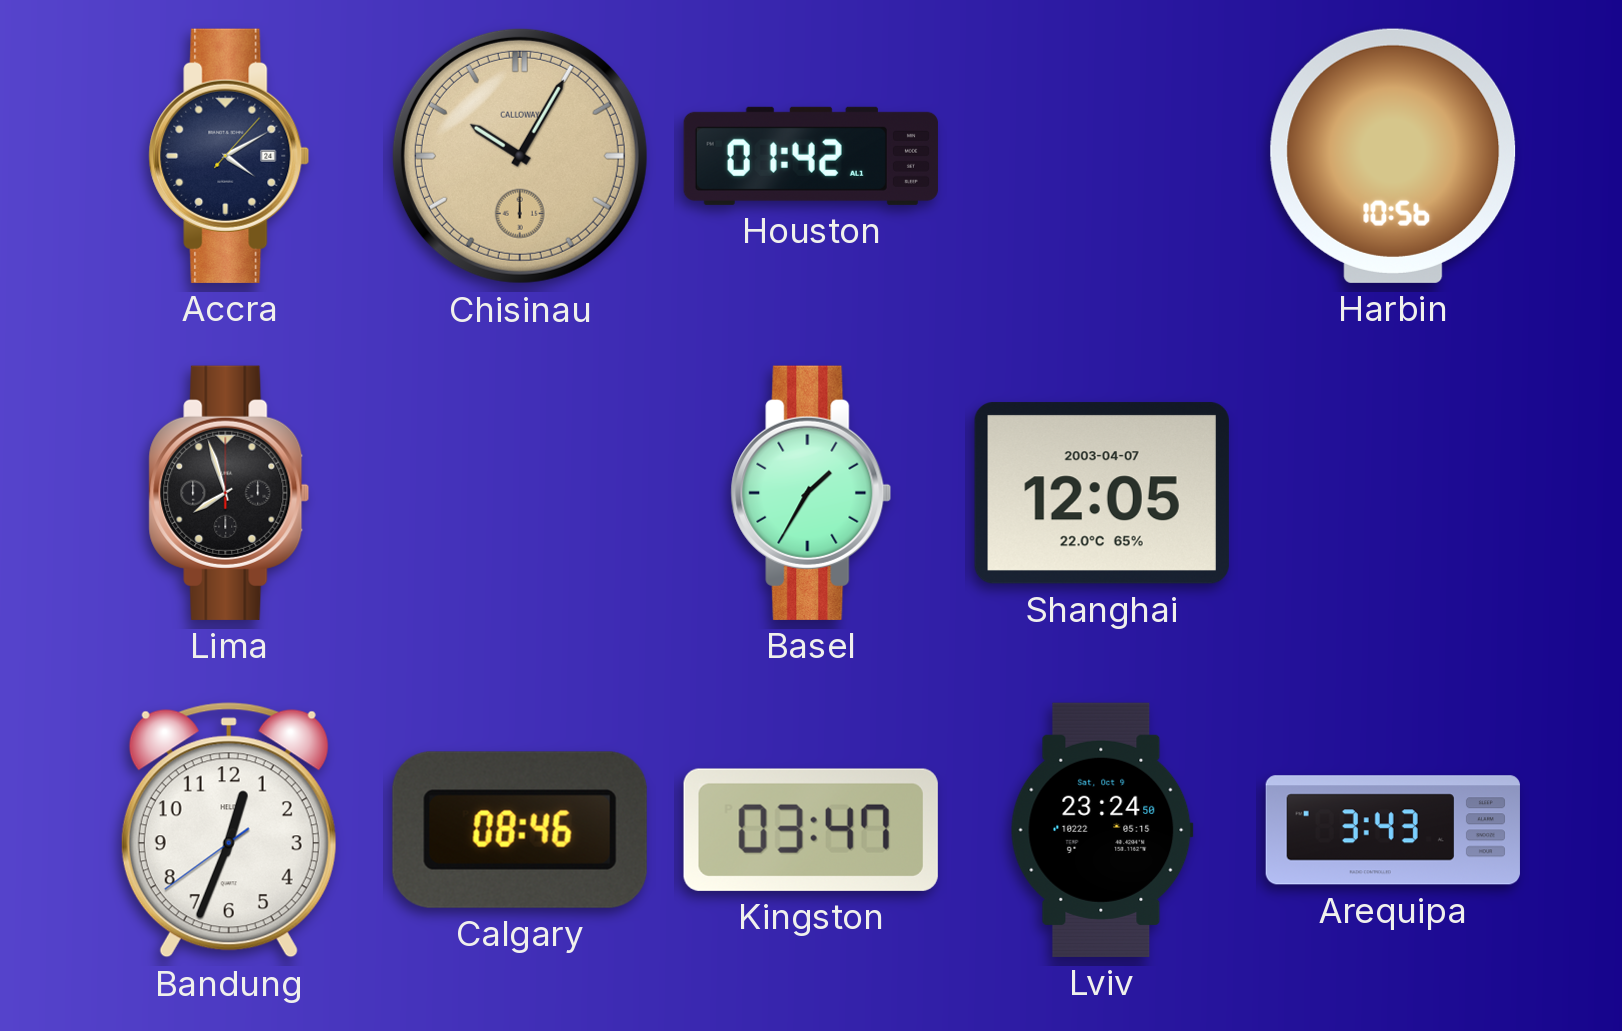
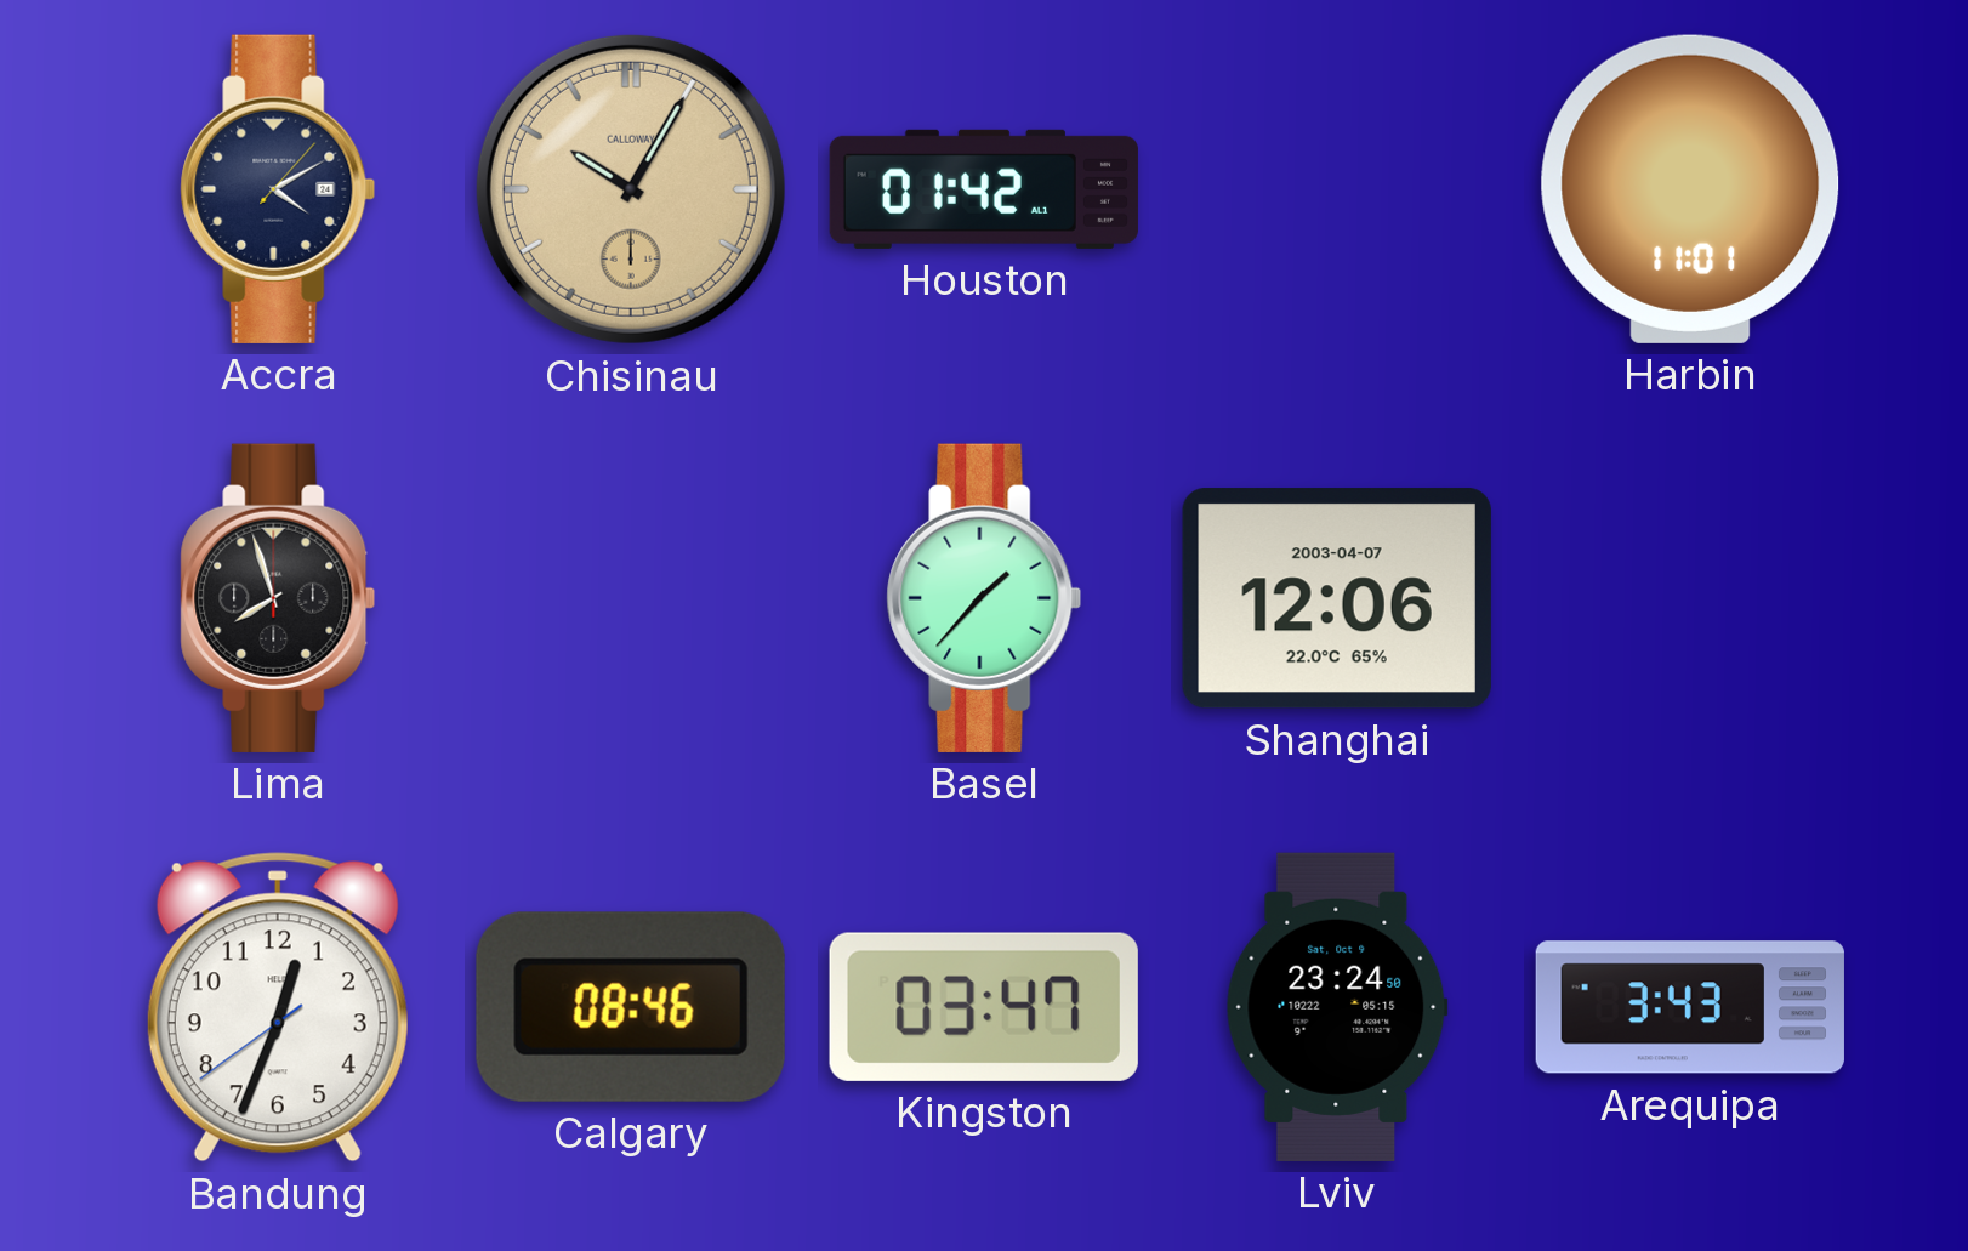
Harbin: 10:56 -> 11:01
Basel: 1:35 -> 1:37
Shanghai: 12:05 -> 12:06
